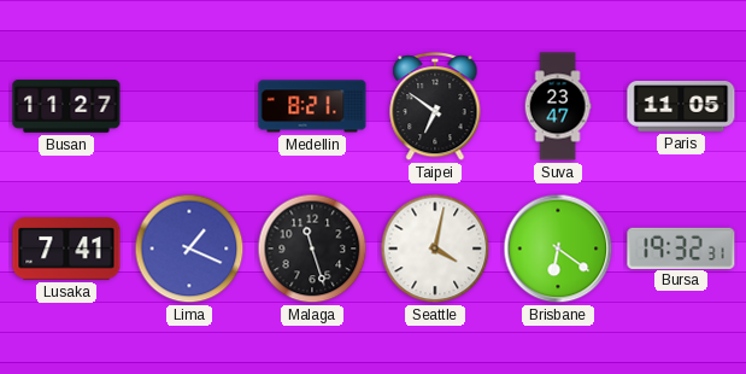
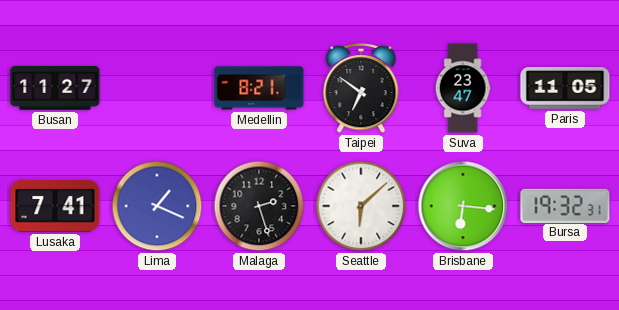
Malaga: 11:27 -> 2:27
Seattle: 4:02 -> 6:08
Brisbane: 6:21 -> 6:16
